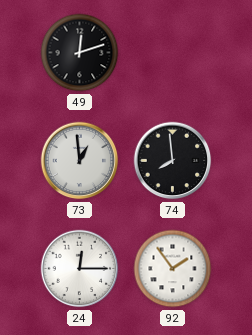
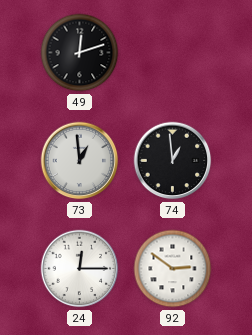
74: 7:59 -> 12:59
92: 1:54 -> 2:51
